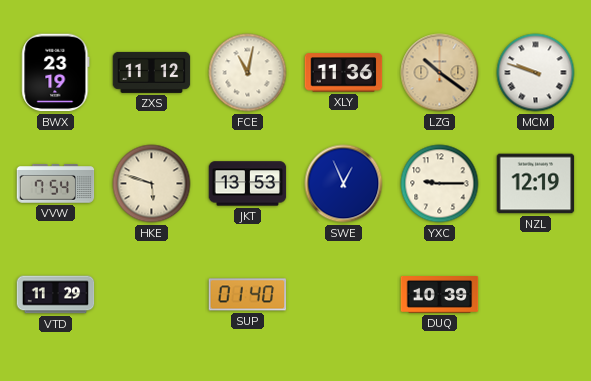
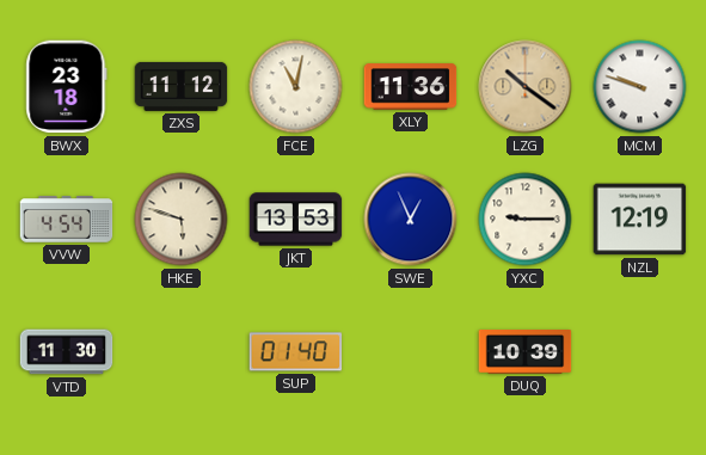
BWX: 23:19 -> 23:18
VVW: 7:54 -> 4:54
VTD: 11:29 -> 11:30
